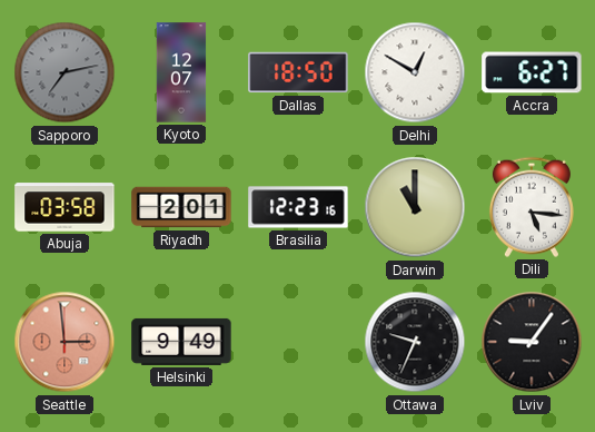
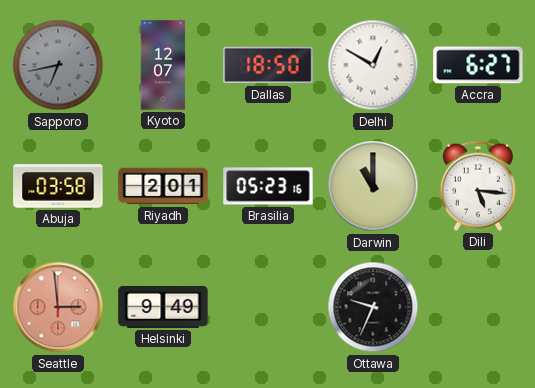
Sapporo: 7:13 -> 6:43
Brasilia: 12:23 -> 05:23
Lviv: 9:06 -> none
